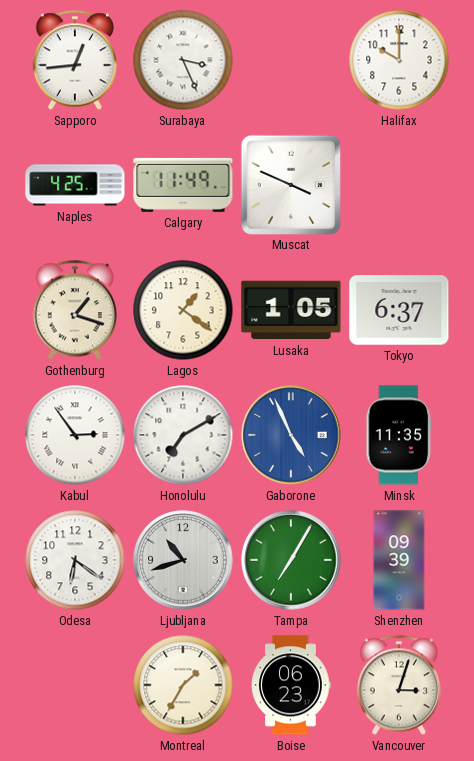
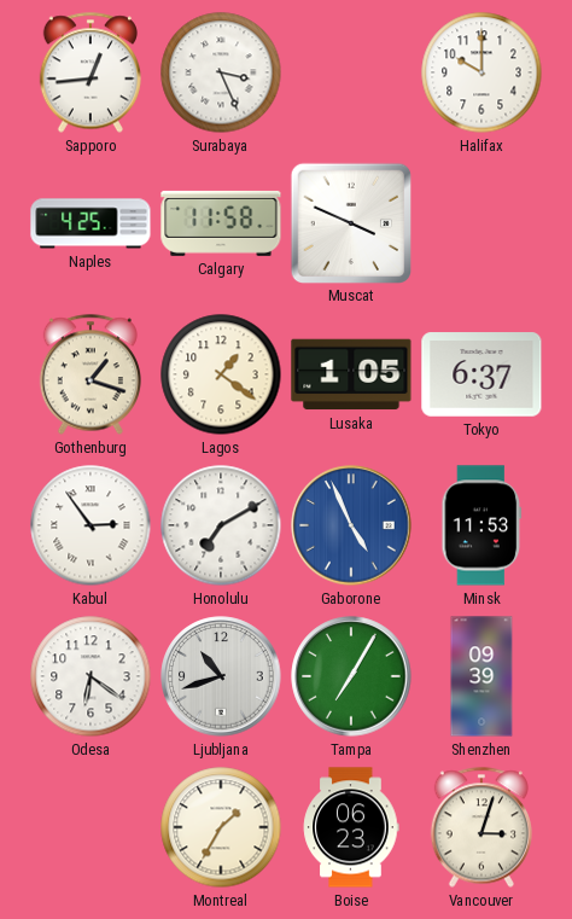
Calgary: 11:49 -> 11:58
Minsk: 11:35 -> 11:53
